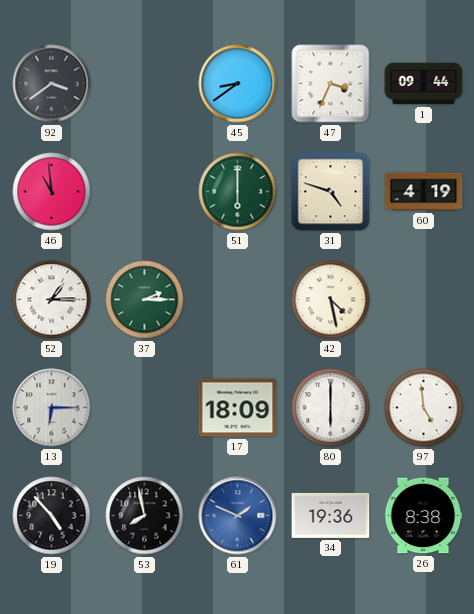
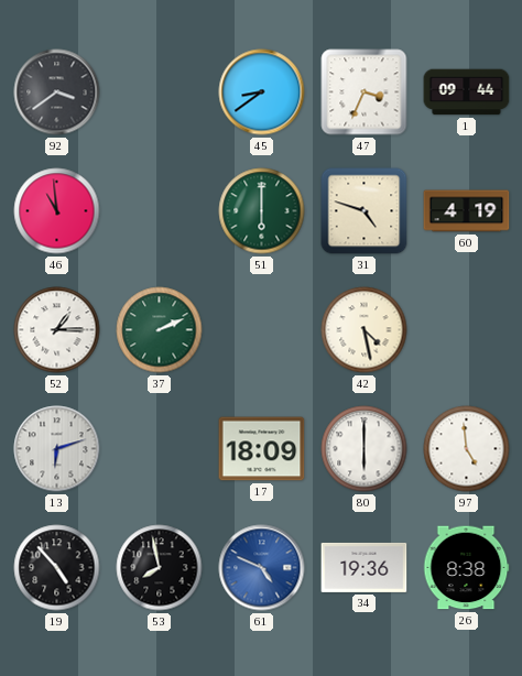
37: 2:15 -> 2:11
13: 6:15 -> 6:12
61: 1:49 -> 4:49
